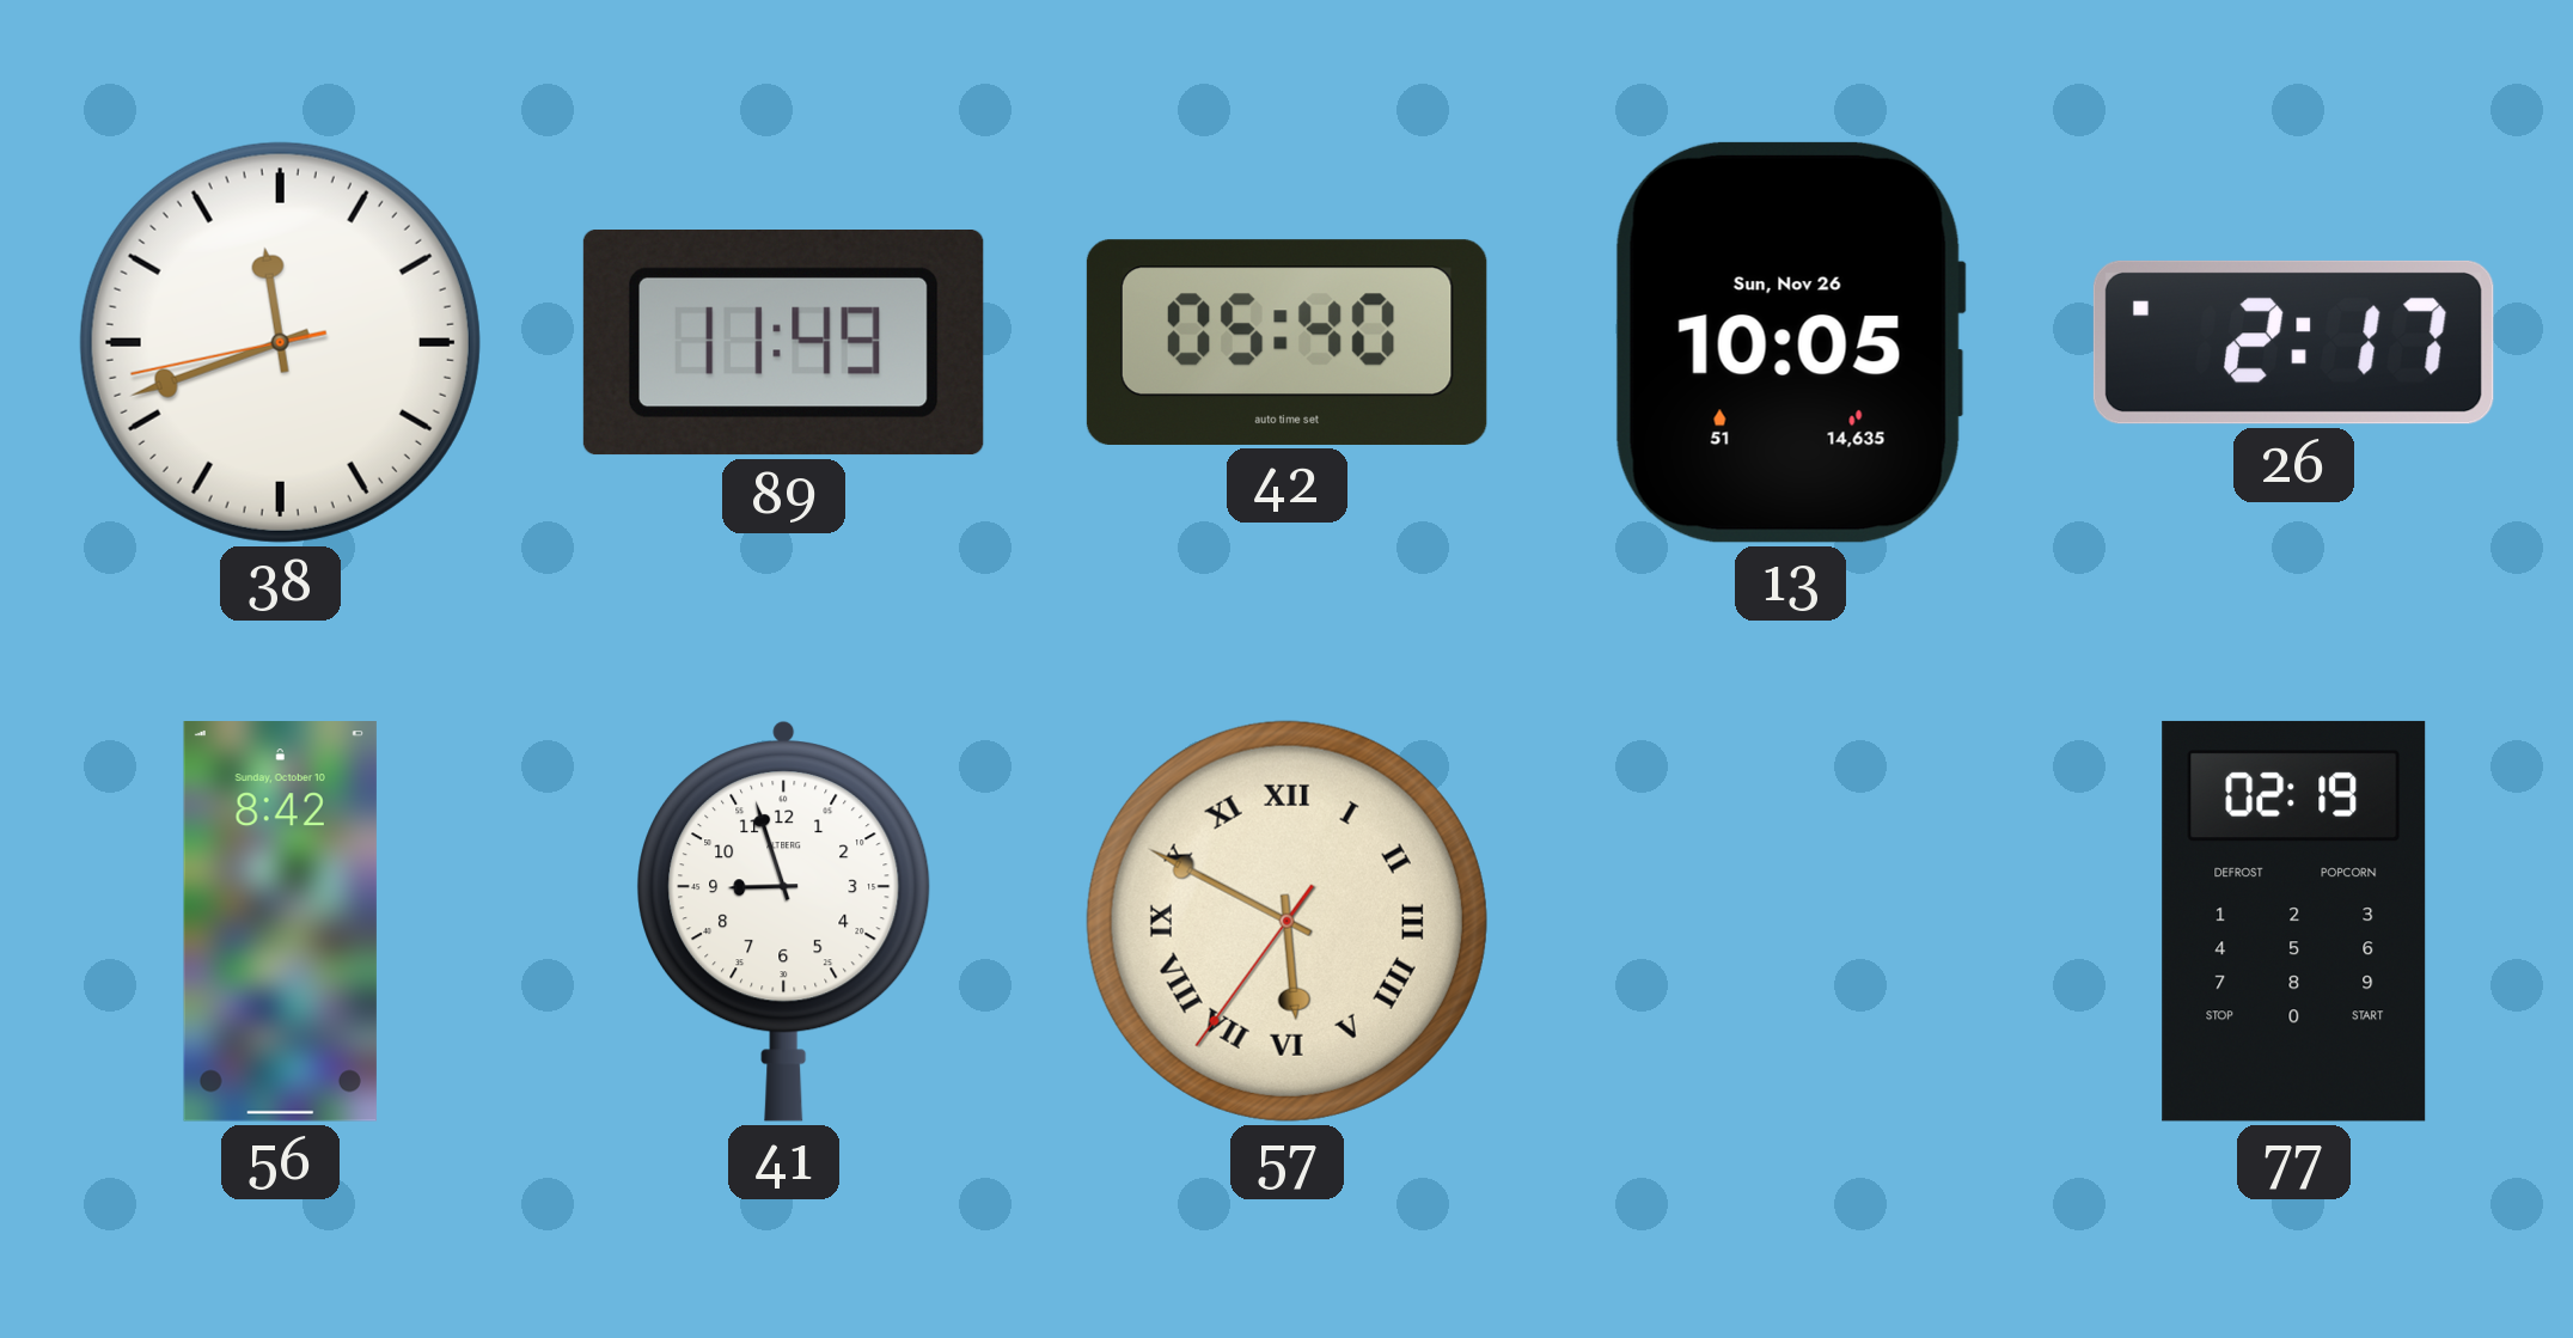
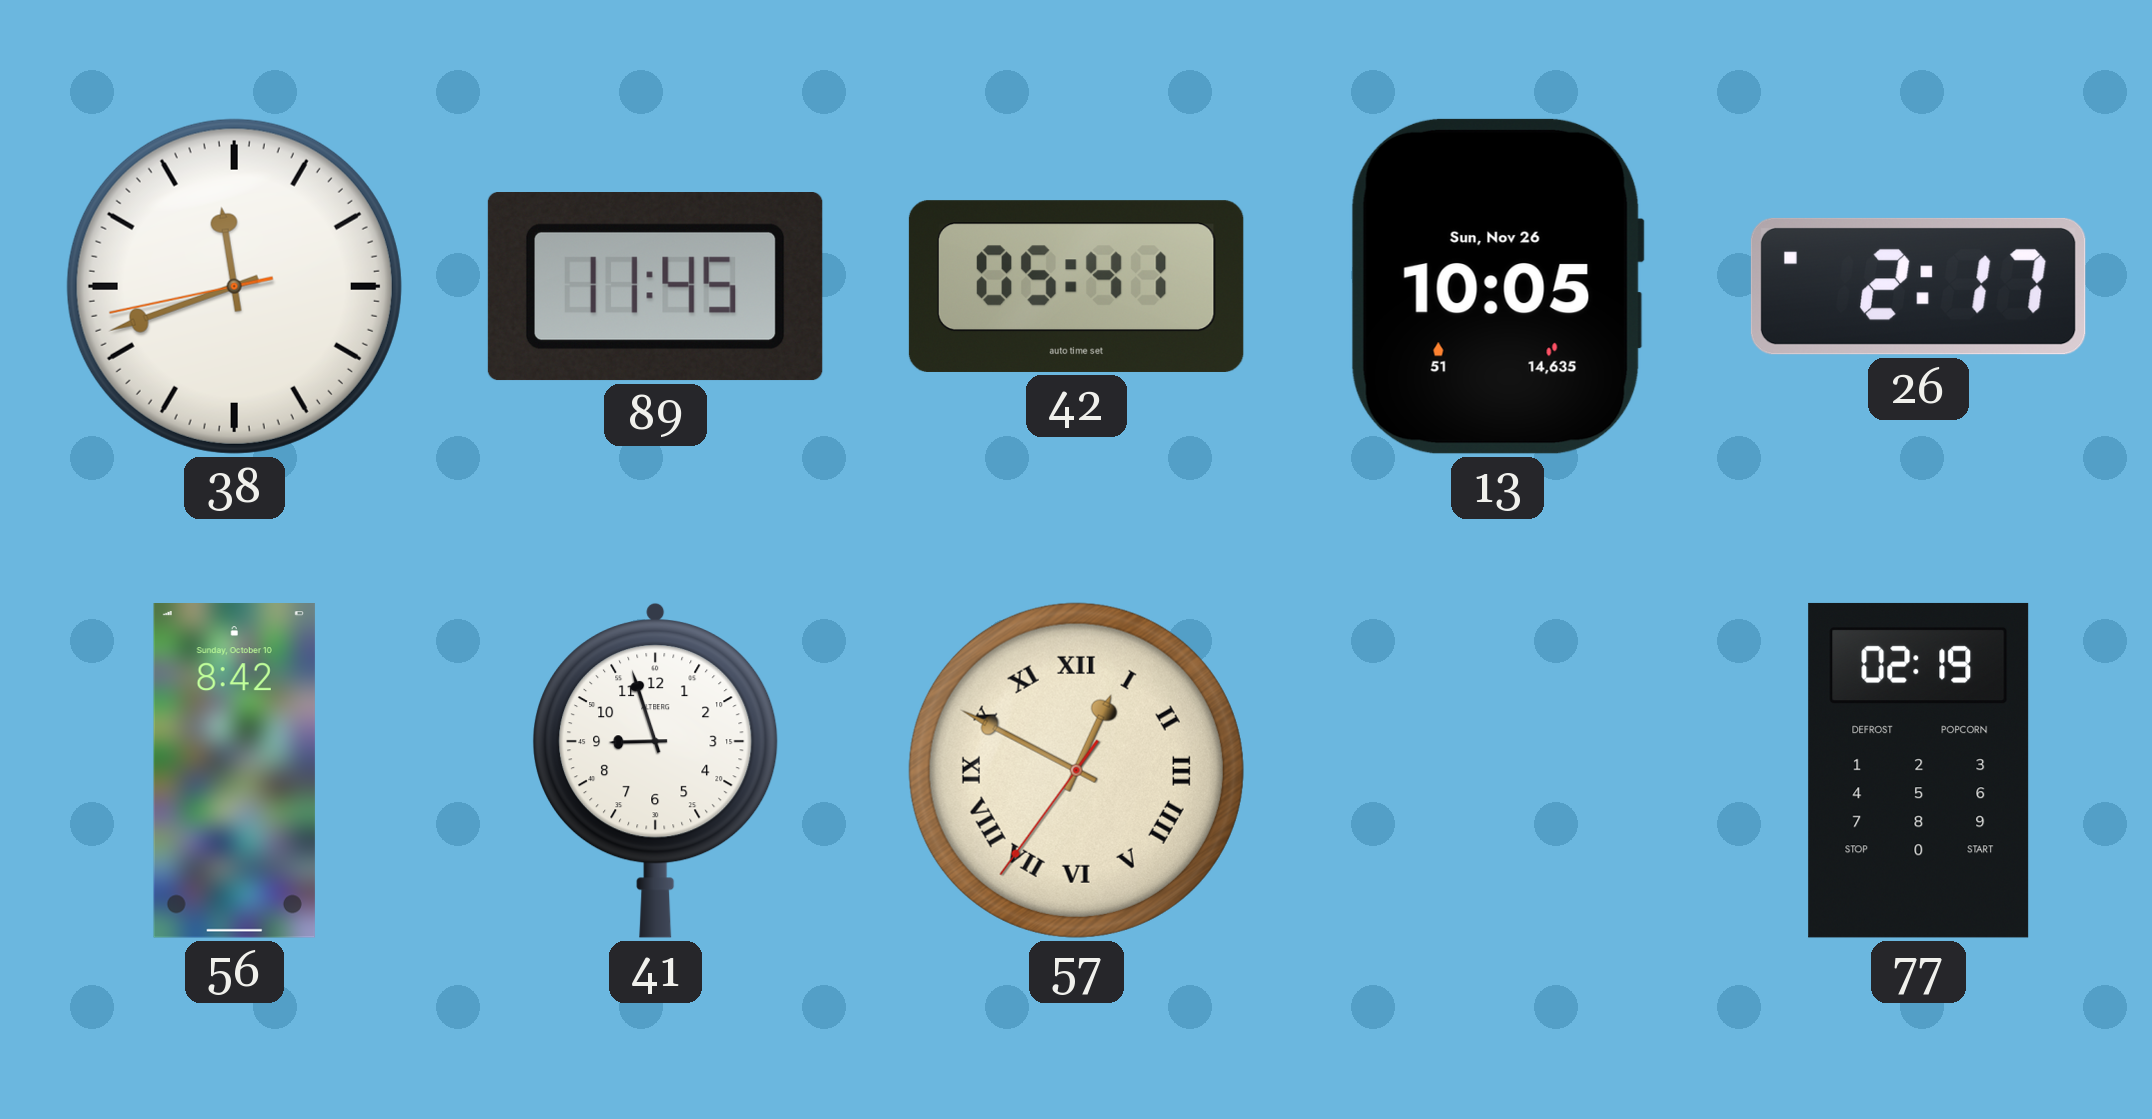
89: 11:49 -> 11:45
42: 05:40 -> 05:41
57: 5:49 -> 12:49
